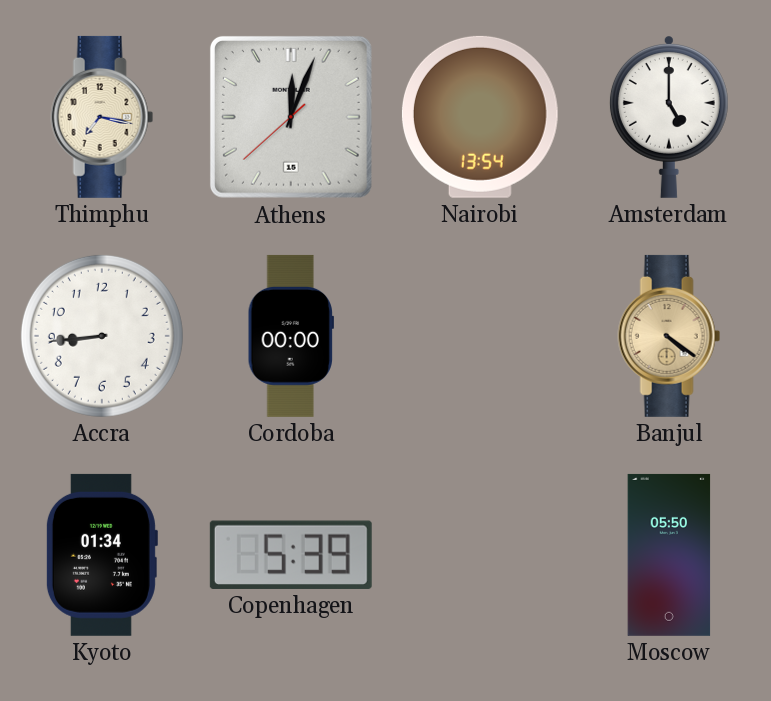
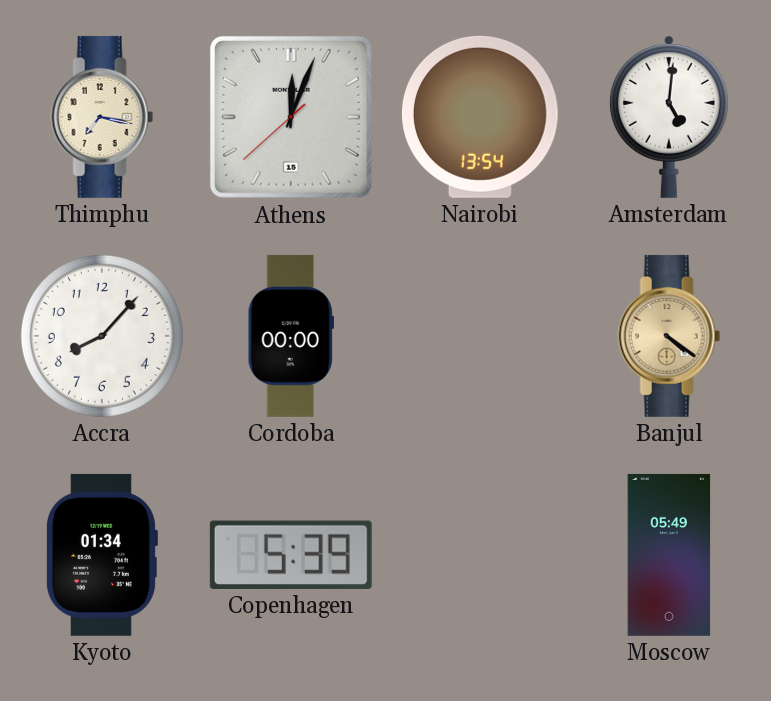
Amsterdam: 5:00 -> 5:01
Accra: 8:44 -> 8:07
Moscow: 05:50 -> 05:49
